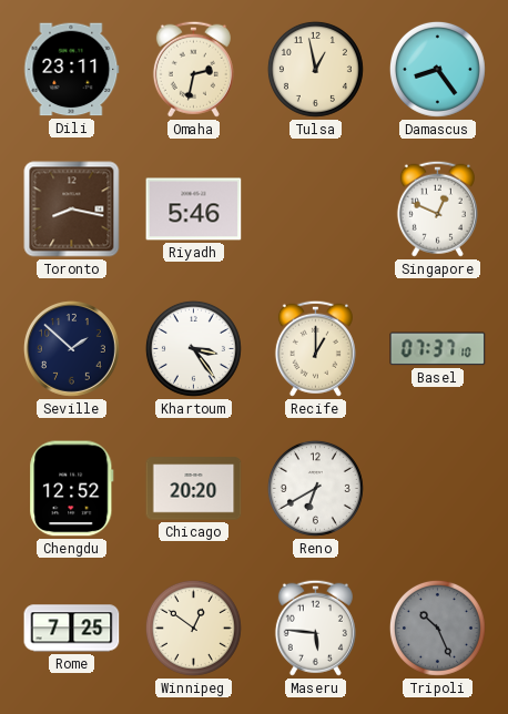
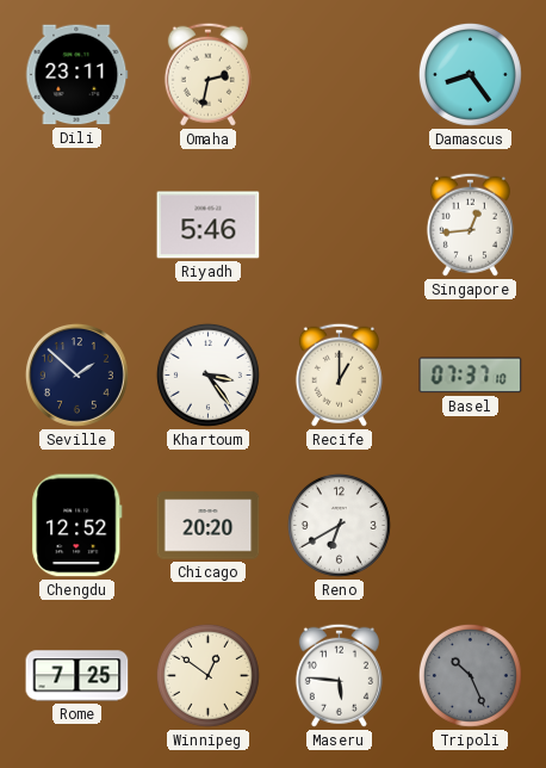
Tulsa: 12:58 -> none
Toronto: 8:17 -> none
Singapore: 12:49 -> 12:44
